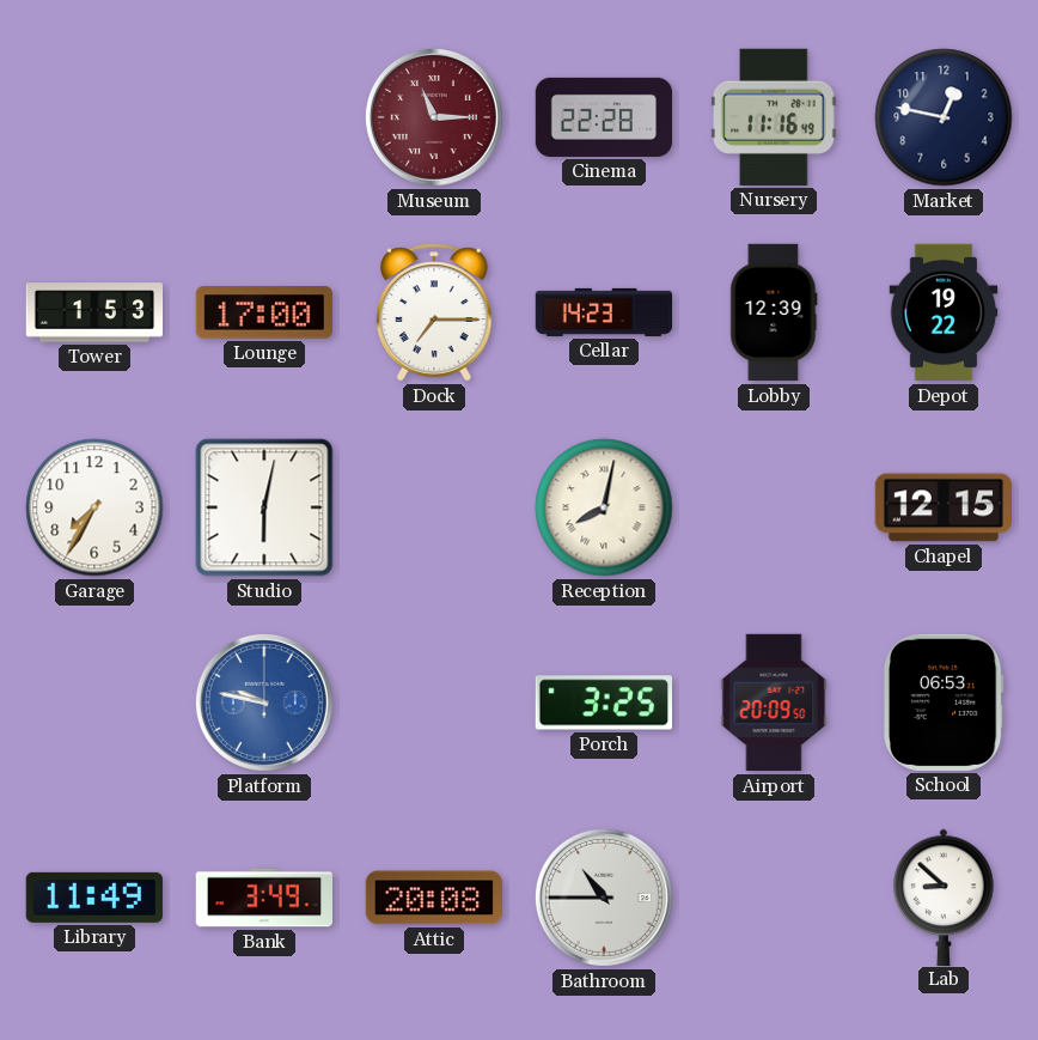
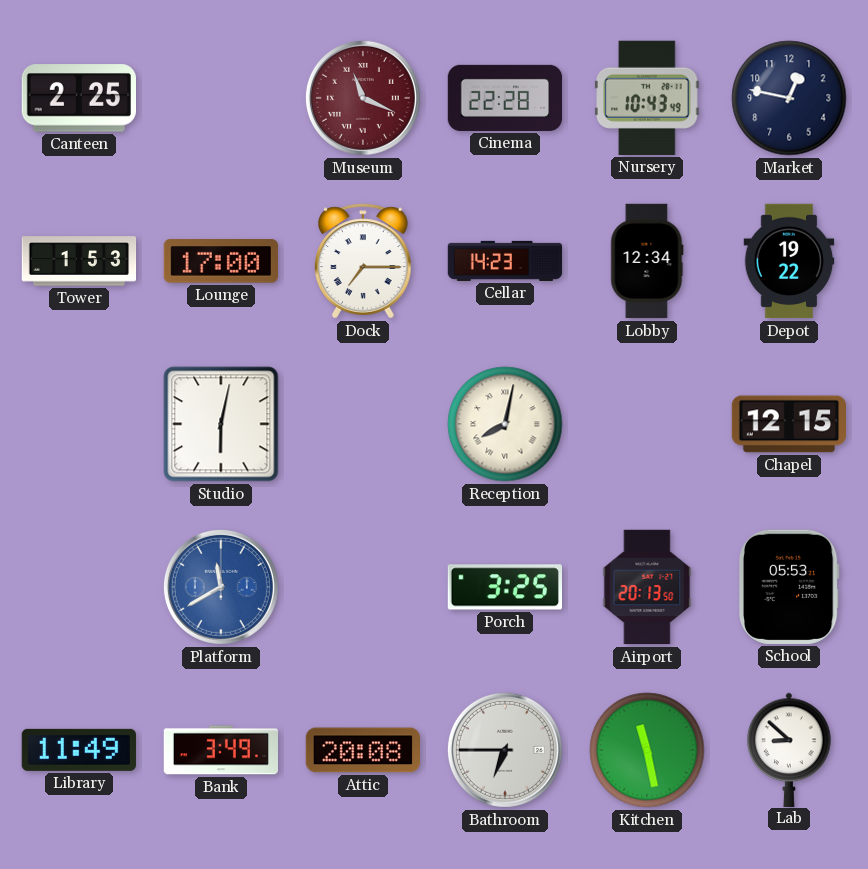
Canteen: none -> 2:25
Museum: 11:15 -> 11:19
Nursery: 11:16 -> 10:43
Lobby: 12:39 -> 12:34
Garage: 7:35 -> none
Platform: 9:47 -> 11:40
Airport: 20:09 -> 20:13
School: 06:53 -> 05:53
Bathroom: 10:45 -> 6:45
Kitchen: none -> 11:28
